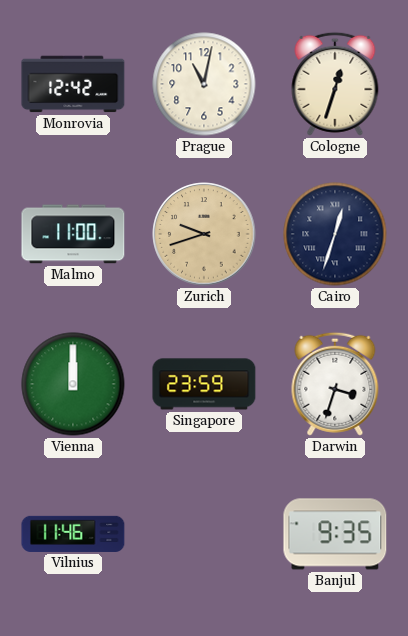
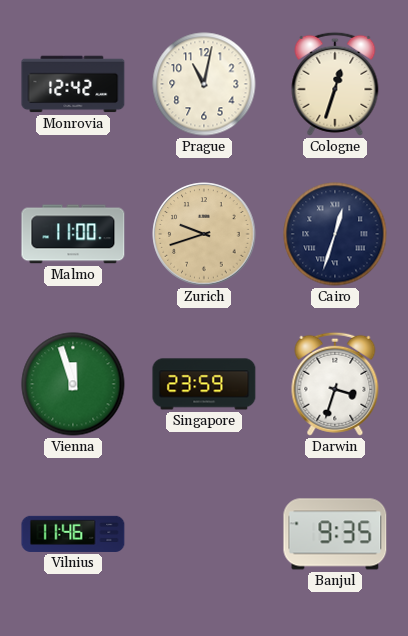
Vienna: 12:00 -> 11:57
